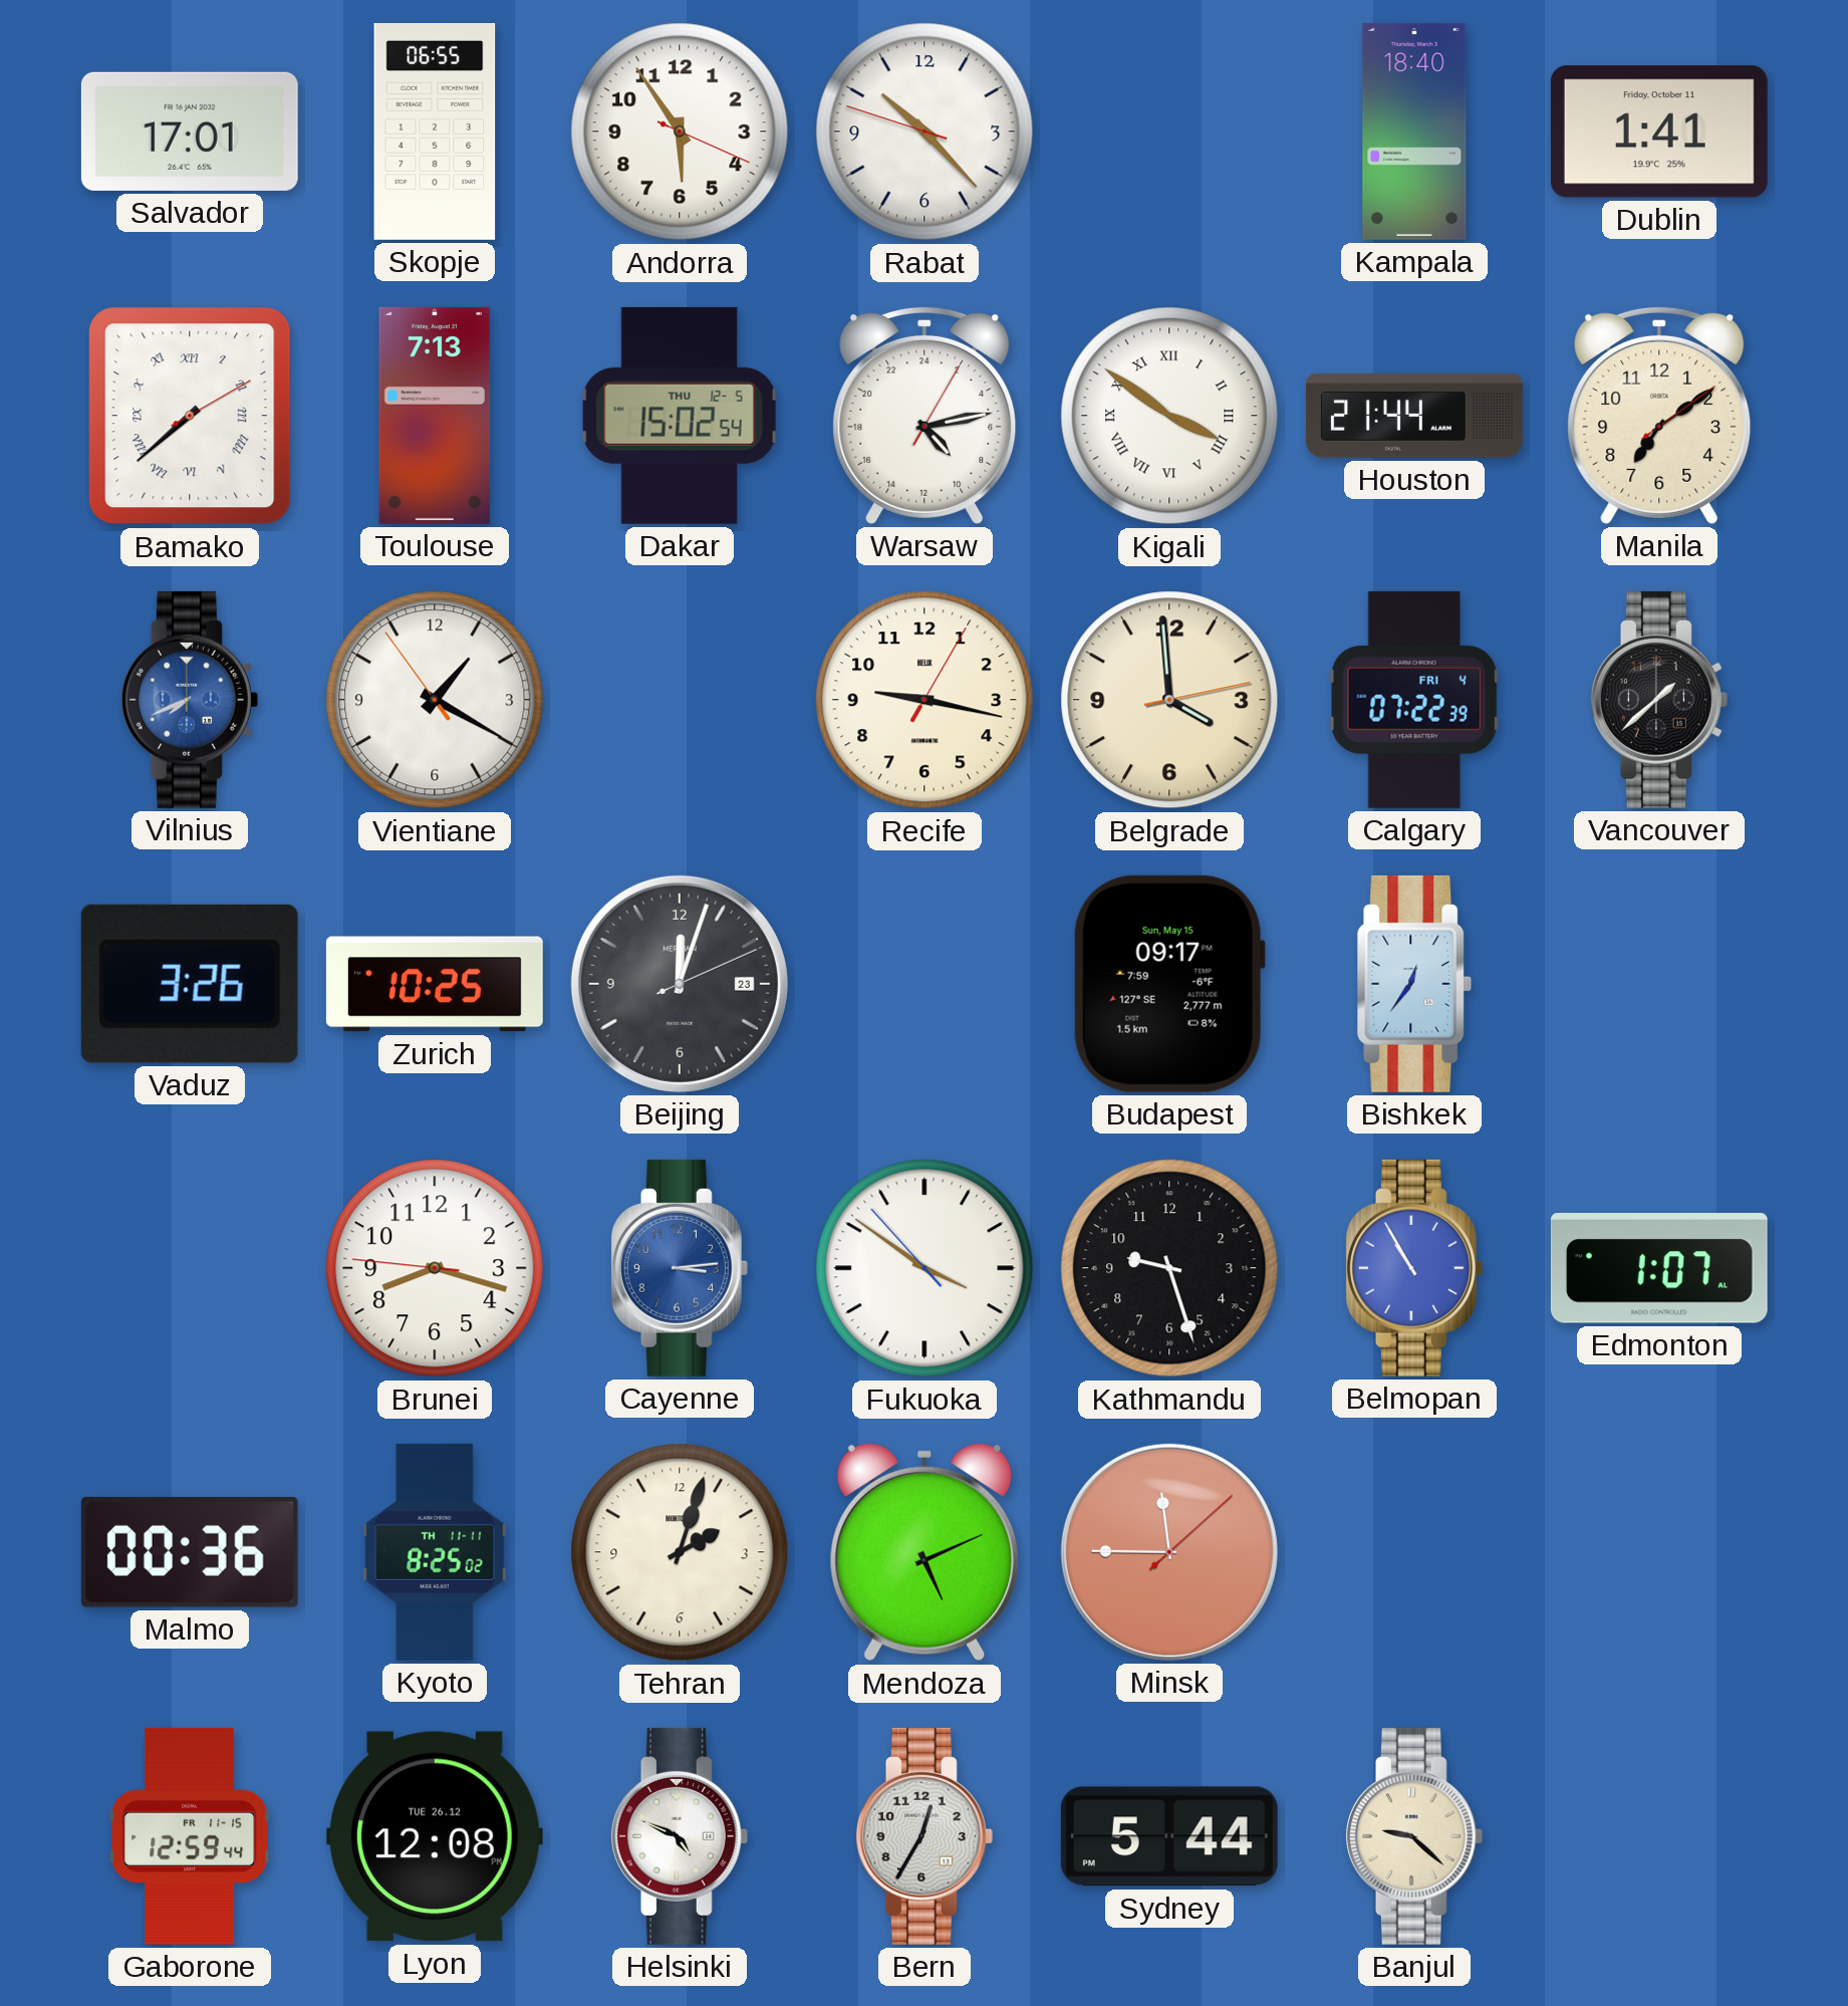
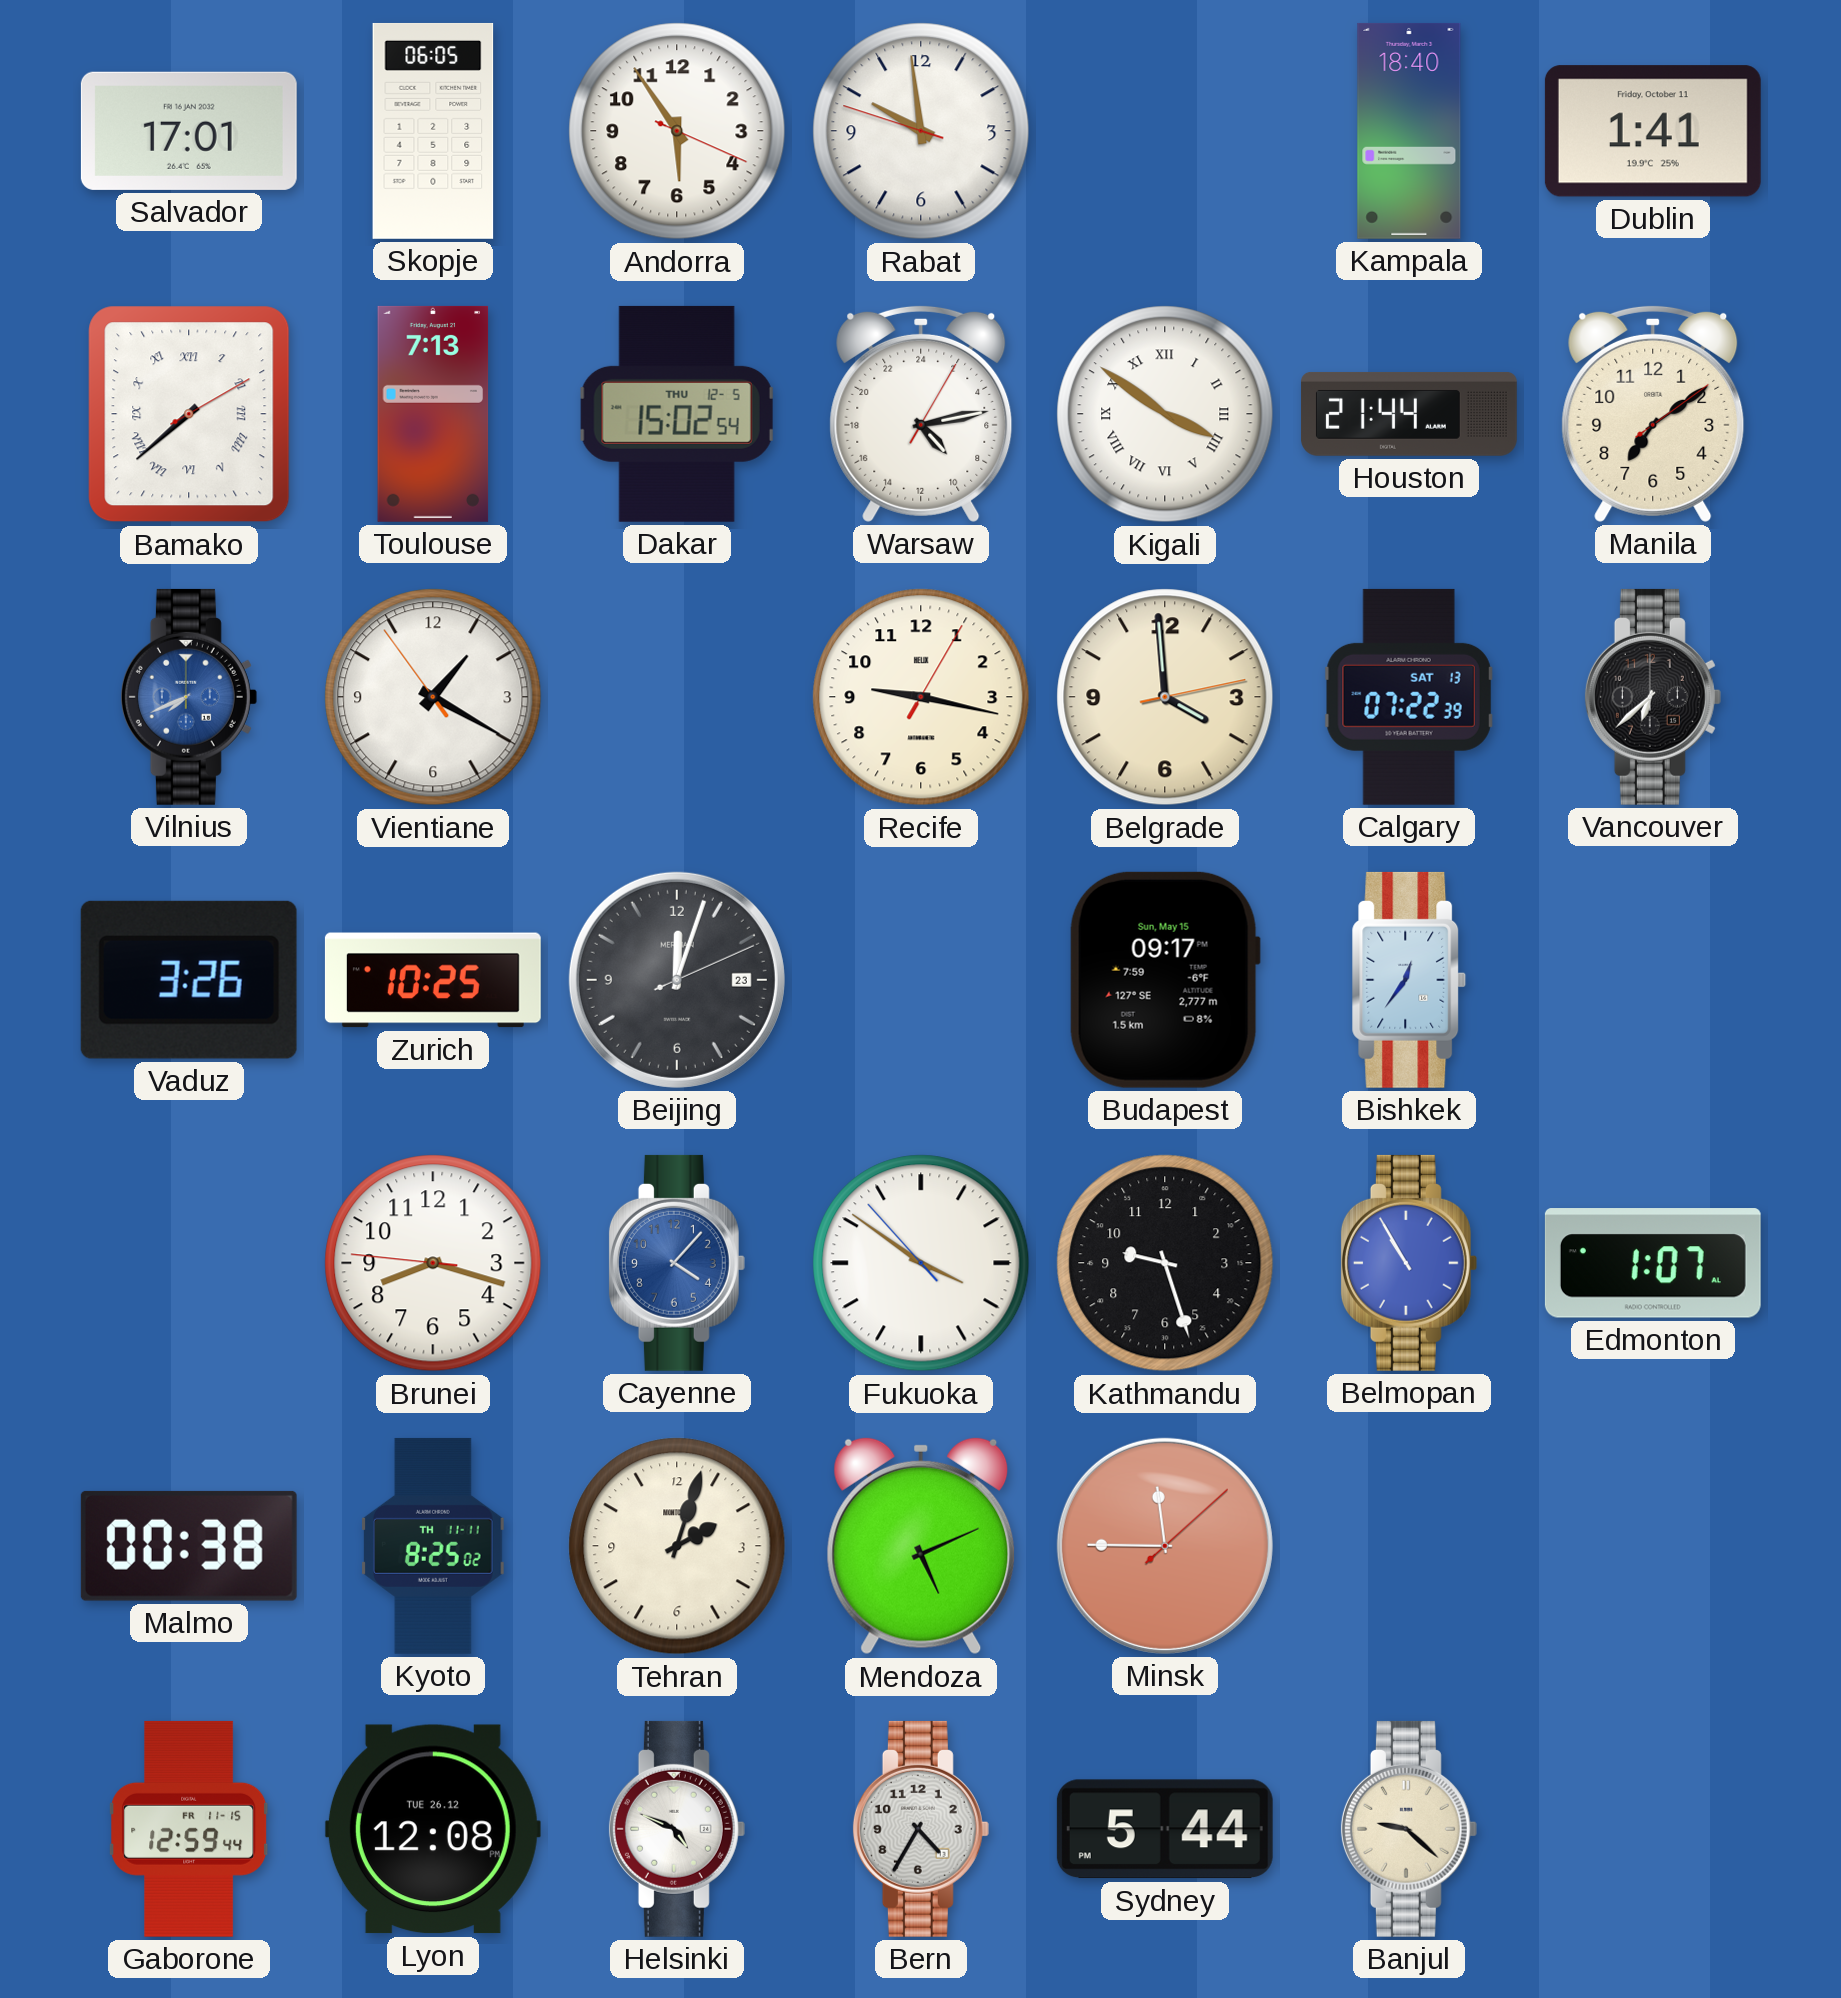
Skopje: 06:55 -> 06:05
Rabat: 10:22 -> 9:58
Calgary date: FRI 4 -> SAT 13
Vancouver: 1:38 -> 6:38
Cayenne: 3:14 -> 4:07
Malmo: 00:36 -> 00:38
Bern: 12:35 -> 4:35
